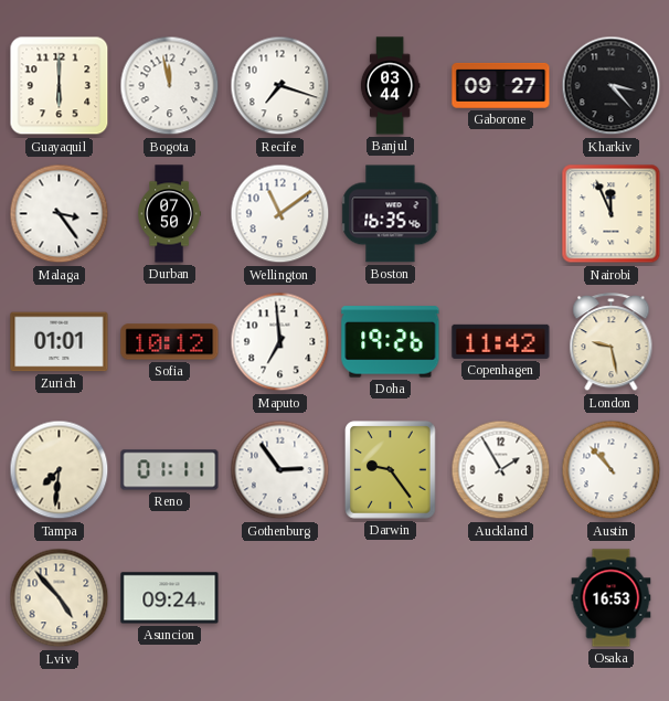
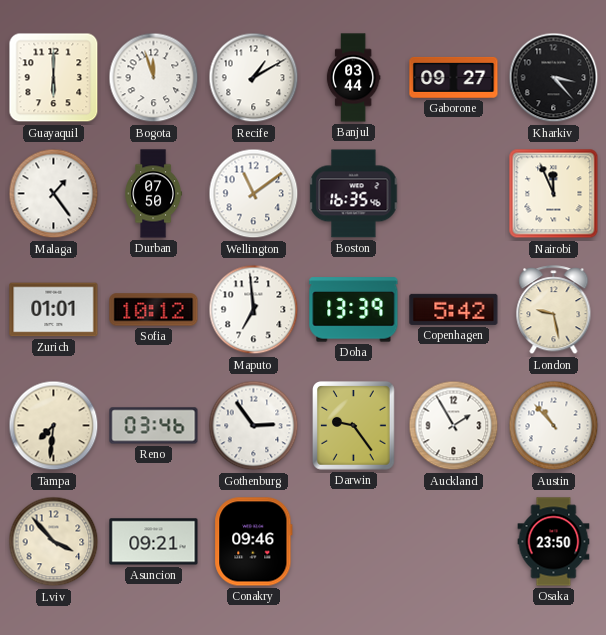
Bogota: 11:58 -> 11:57
Recife: 7:18 -> 1:10
Malaga: 3:24 -> 1:24
Doha: 19:26 -> 13:39
Copenhagen: 11:42 -> 5:42
Reno: 01:11 -> 03:46
Lviv: 4:53 -> 3:53
Asuncion: 09:24 -> 09:21
Conakry: none -> 09:46
Osaka: 16:53 -> 23:50
